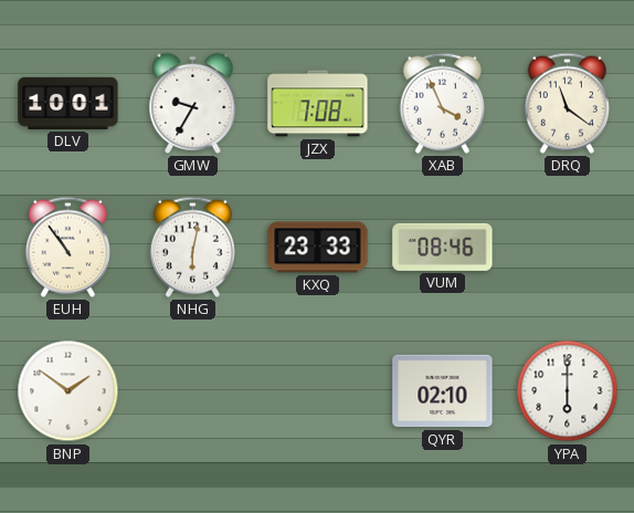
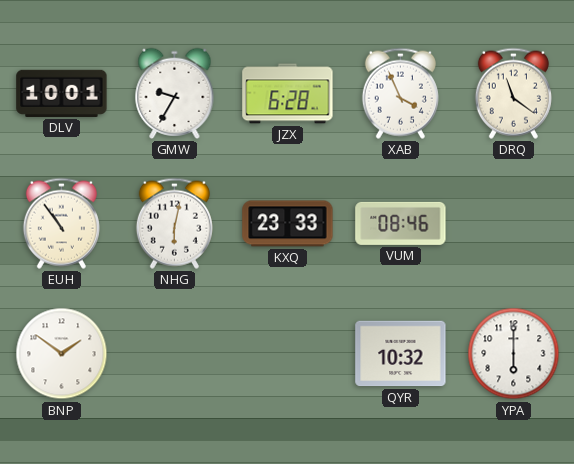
JZX: 7:08 -> 6:28
QYR: 02:10 -> 10:32
